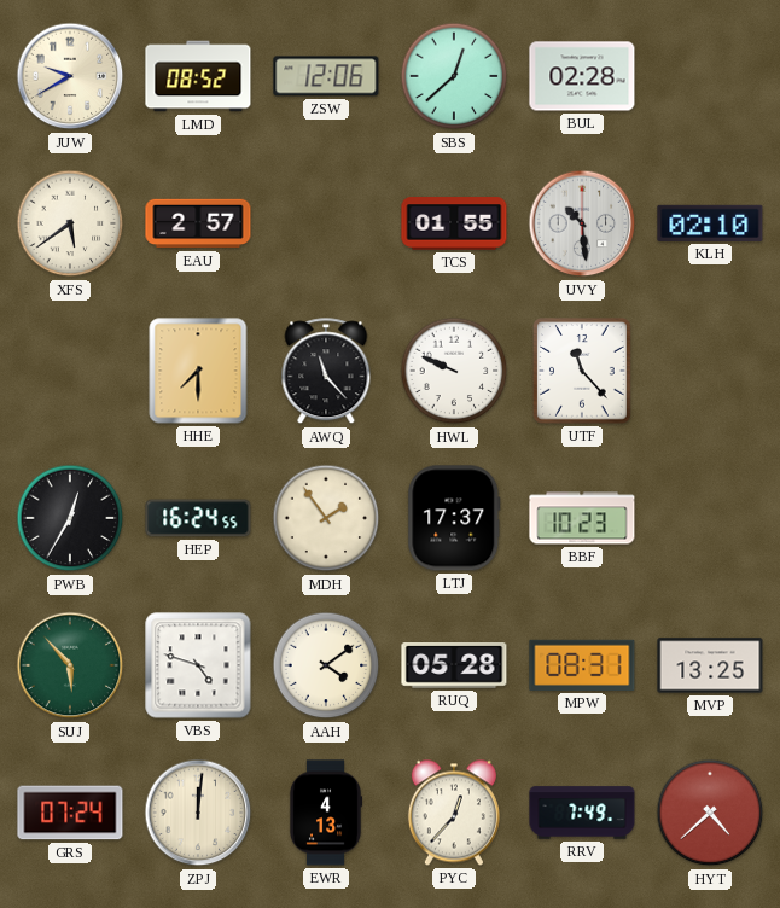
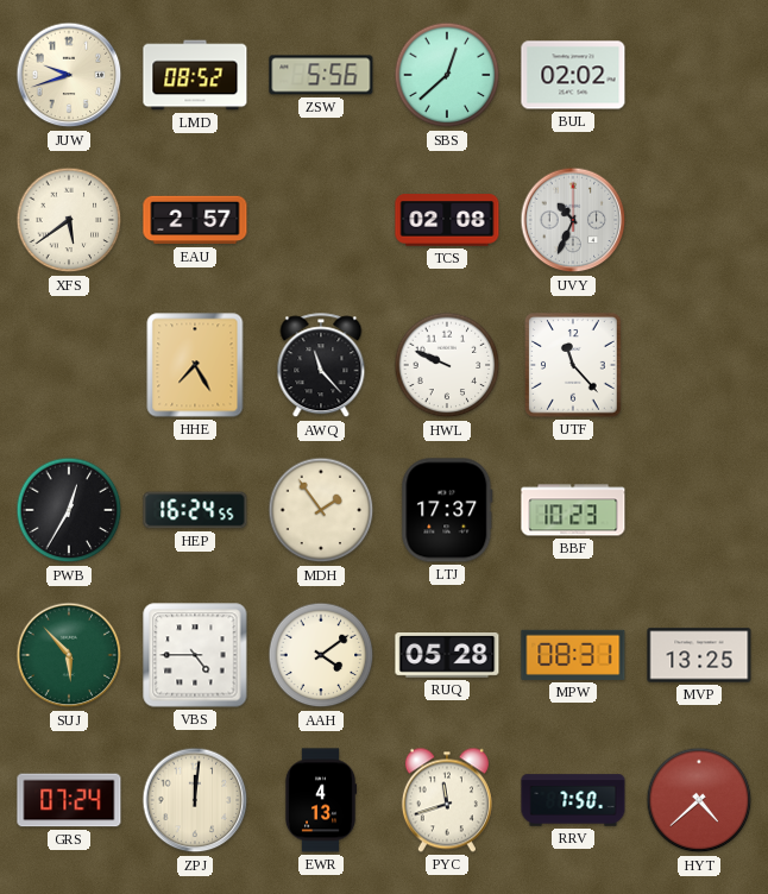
JUW: 9:40 -> 9:42
ZSW: 12:06 -> 5:56
BUL: 02:28 -> 02:02
TCS: 01:55 -> 02:08
UVY: 10:29 -> 10:34
KLH: 02:10 -> none
HHE: 7:30 -> 7:25
VBS: 4:48 -> 4:45
PYC: 12:37 -> 11:42
RRV: 7:49 -> 7:50
